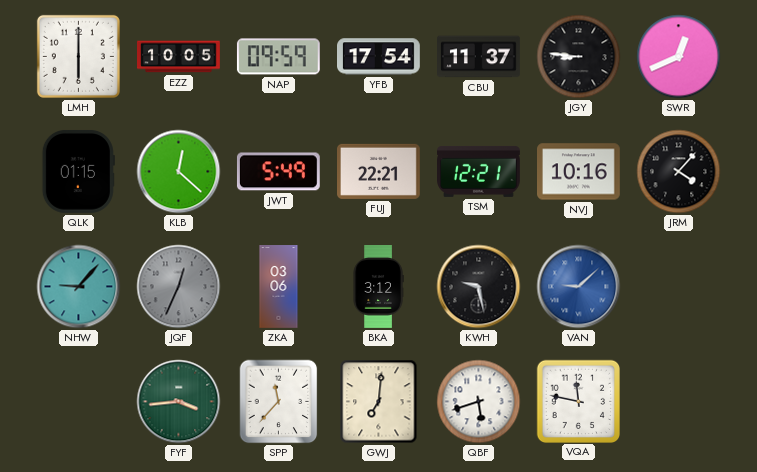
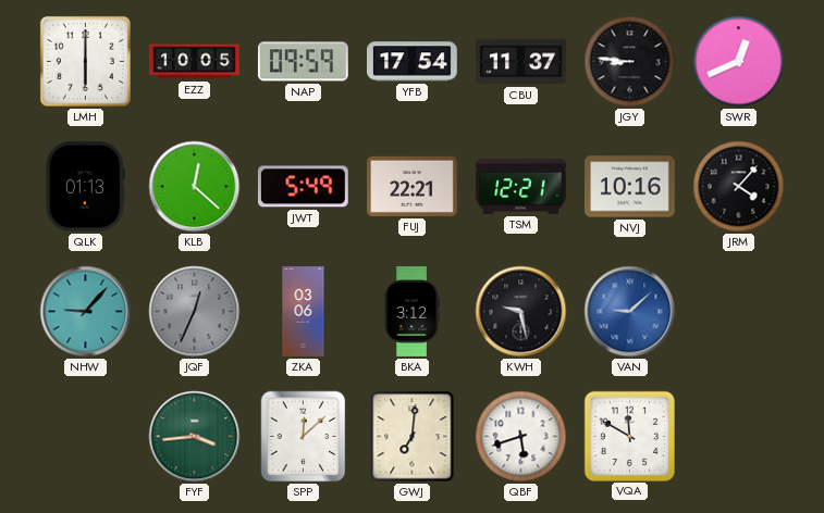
QLK: 01:15 -> 01:13
SPP: 11:37 -> 12:08
VQA: 11:47 -> 11:50
